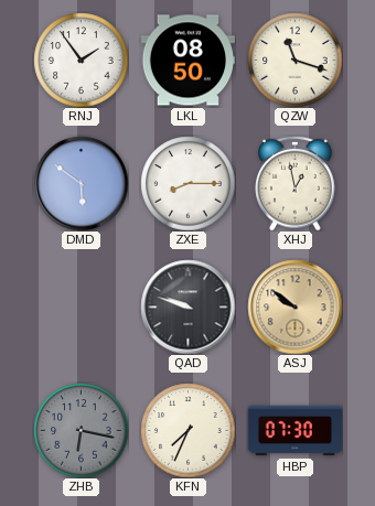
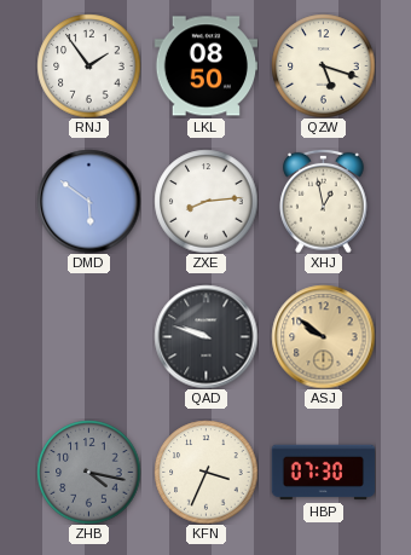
QZW: 11:18 -> 5:18
ZXE: 8:15 -> 8:14
ZHB: 6:17 -> 4:17
KFN: 7:34 -> 3:34
